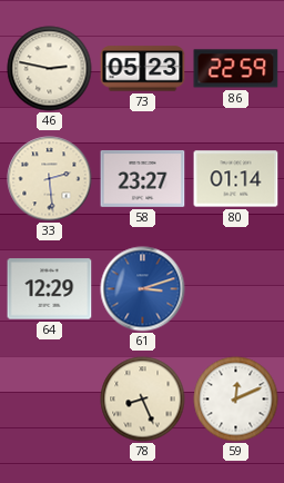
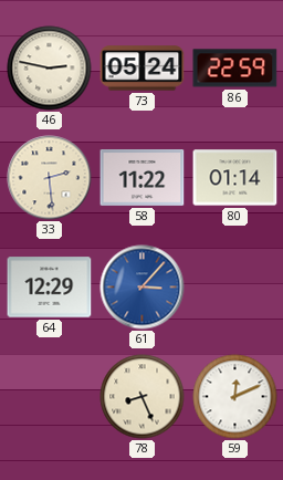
73: 05:23 -> 05:24
58: 23:27 -> 11:22
61: 3:12 -> 3:07
